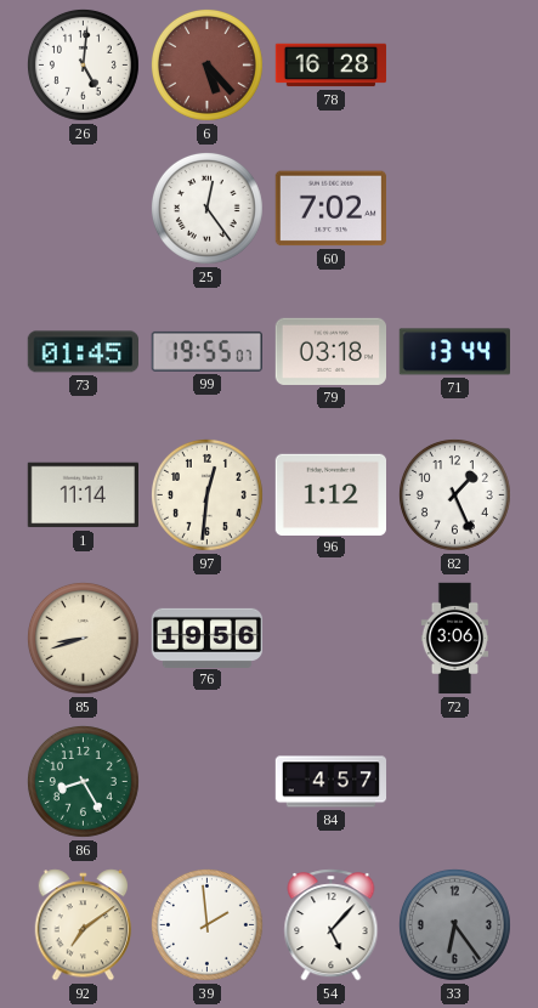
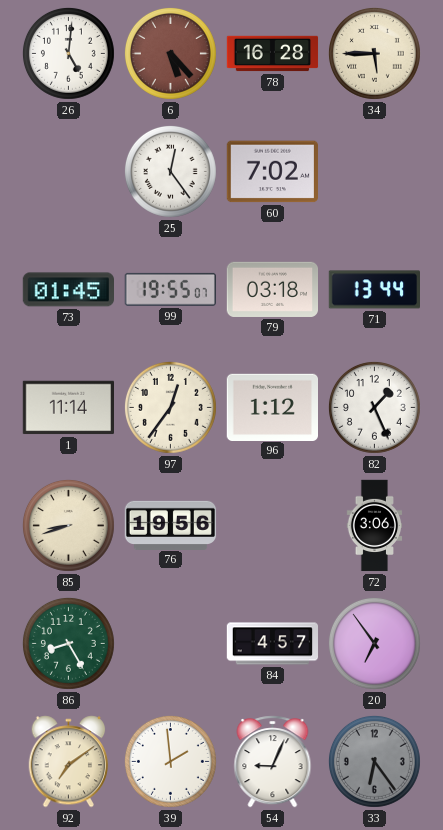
34: none -> 5:45
97: 12:31 -> 12:36
20: none -> 6:54
54: 5:07 -> 9:04
